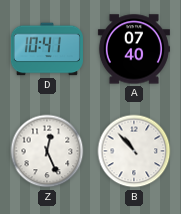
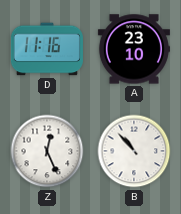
D: 10:41 -> 11:16
A: 07:40 -> 23:10
